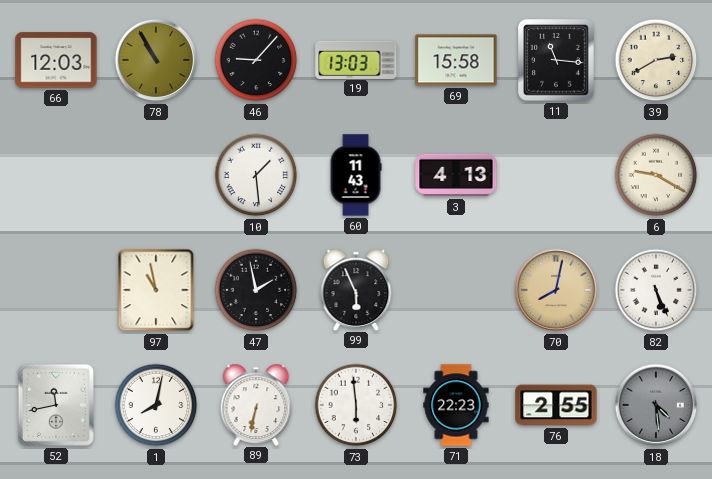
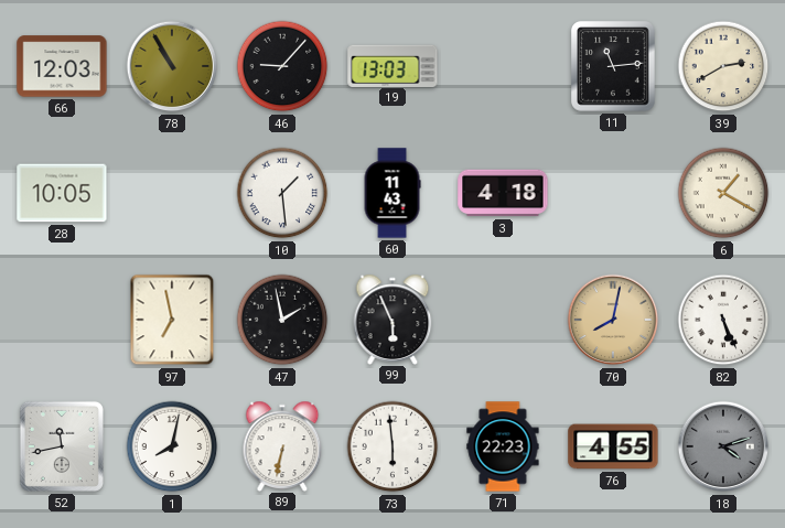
69: 15:58 -> none
11: 11:16 -> 11:14
28: none -> 10:05
3: 4:13 -> 4:18
6: 9:20 -> 1:20
97: 10:58 -> 6:58
76: 2:55 -> 4:55
18: 4:29 -> 4:12
